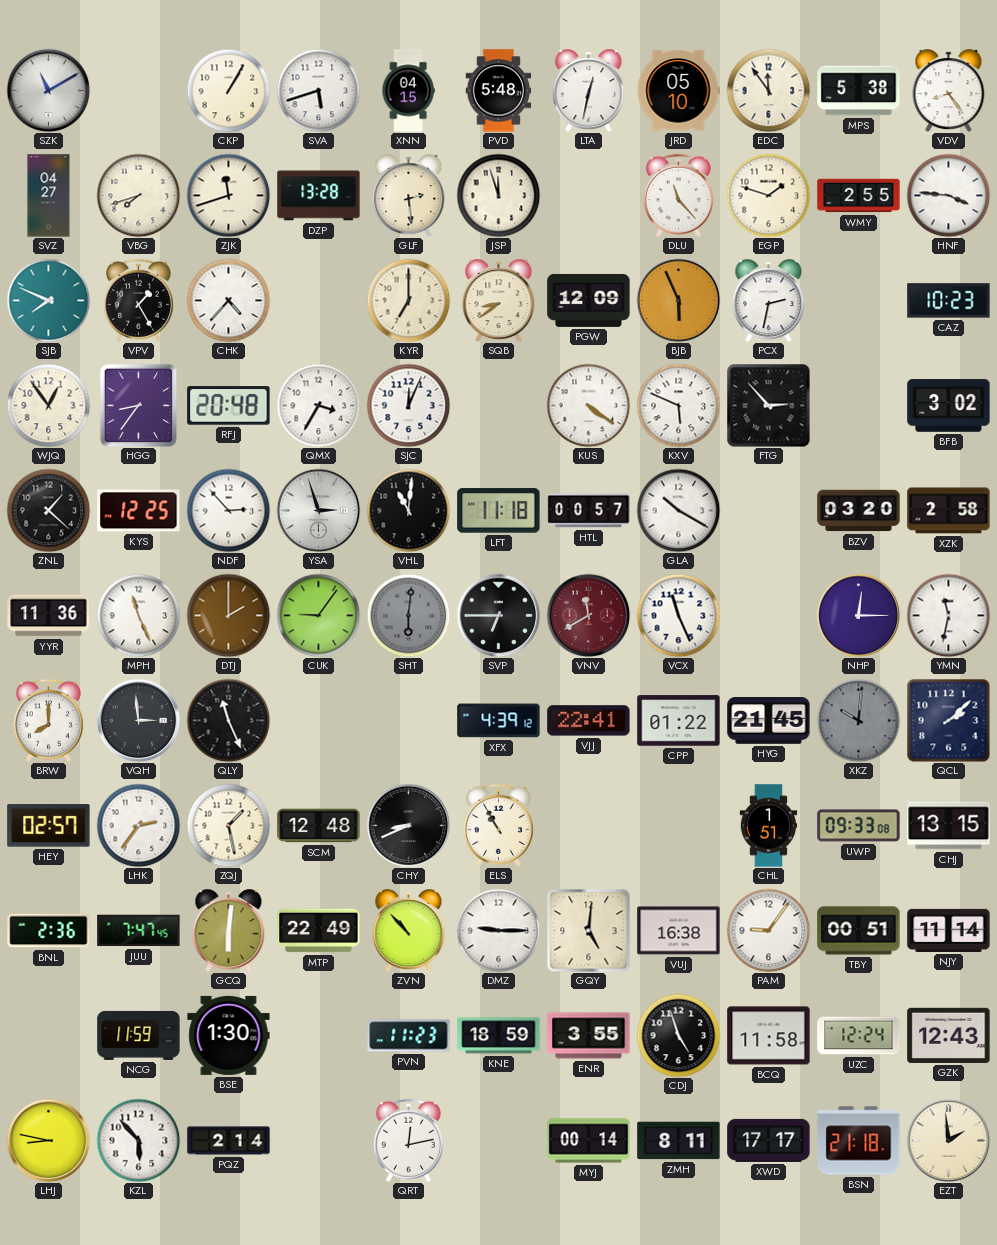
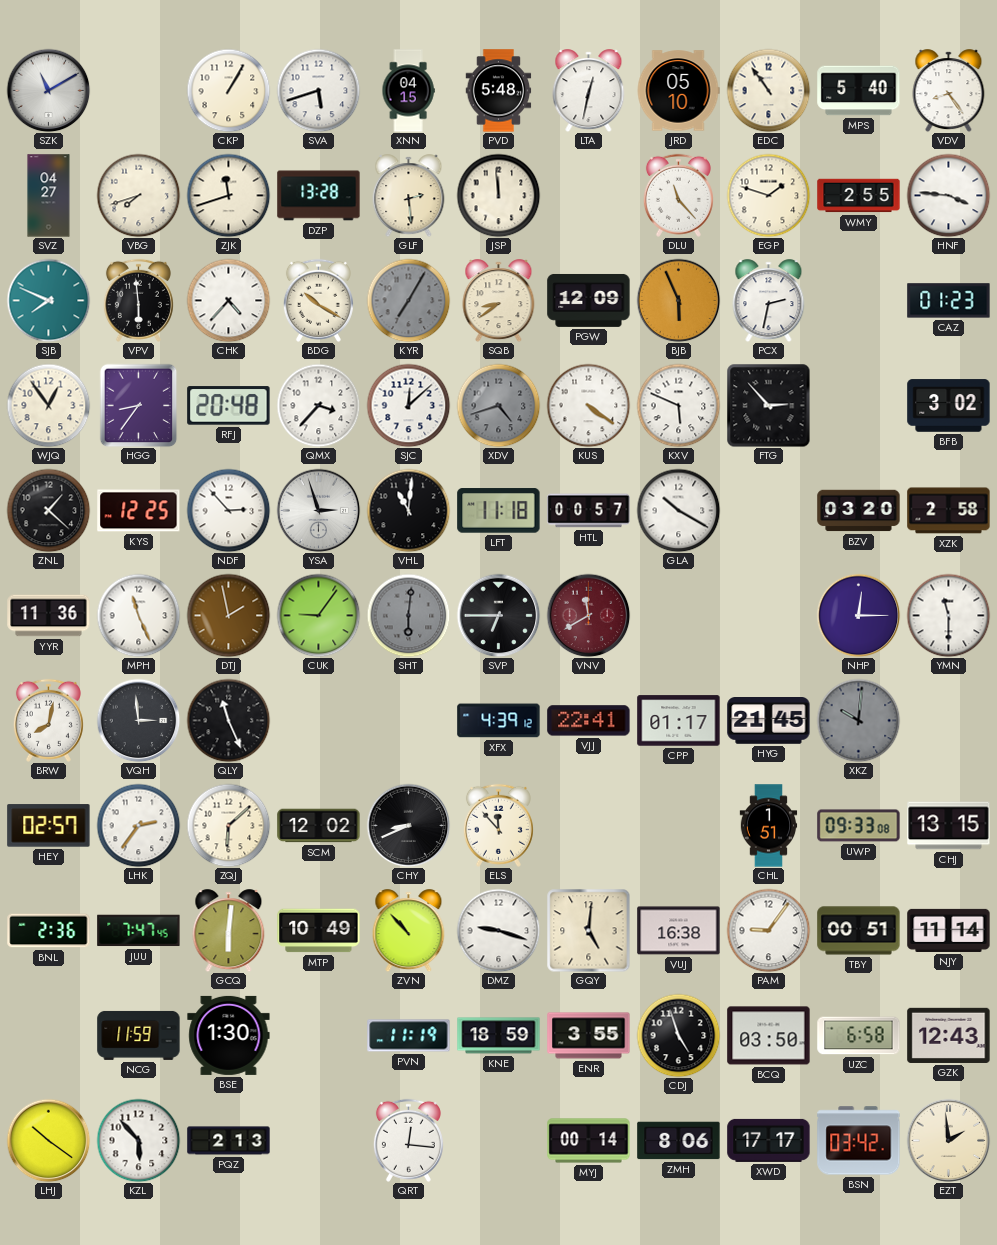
EDC: 11:54 -> 10:54
MPS: 5:38 -> 5:40
JSP: 11:57 -> 11:59
VPV: 1:25 -> 5:59
BDG: none -> 10:20
KYR: 7:00 -> 7:05
KYR dial: cream -> grey
CAZ: 10:23 -> 01:23
QMX: 3:35 -> 3:37
SJC: 12:04 -> 12:08
XDV: none -> 4:42
DTJ: 2:00 -> 1:58
VCX: 11:26 -> none
YMN: 11:32 -> 11:30
BRW: 8:00 -> 8:02
CPP: 01:22 -> 01:17
QCL: 2:08 -> none
ZQJ: 1:28 -> 6:08
SCM: 12:48 -> 12:02
ELS: 10:55 -> 11:53
MTP: 22:49 -> 10:49
DMZ: 9:15 -> 9:18
PVN: 11:23 -> 11:19
BCQ: 11:58 -> 03:50
UZC: 12:24 -> 6:58
LHJ: 8:47 -> 10:21
PQZ: 2:14 -> 2:13
QRT: 12:13 -> 12:16
ZMH: 8:11 -> 8:06
BSN: 21:18 -> 03:42
